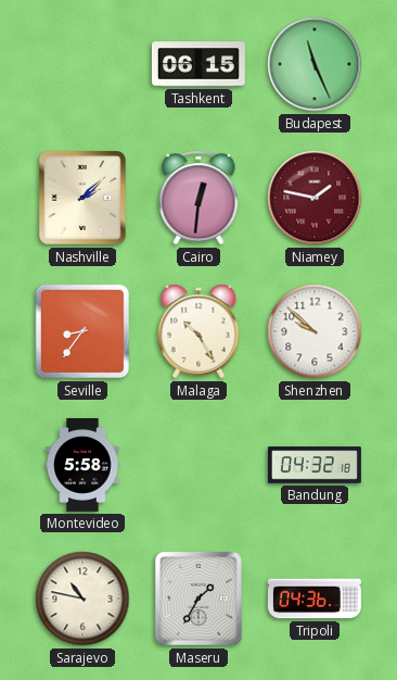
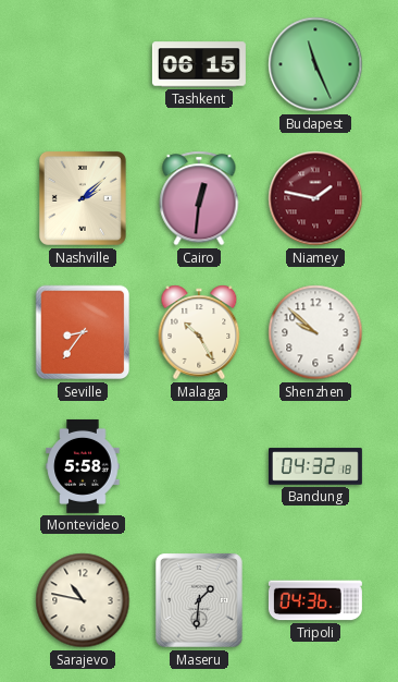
Maseru: 1:35 -> 1:31
